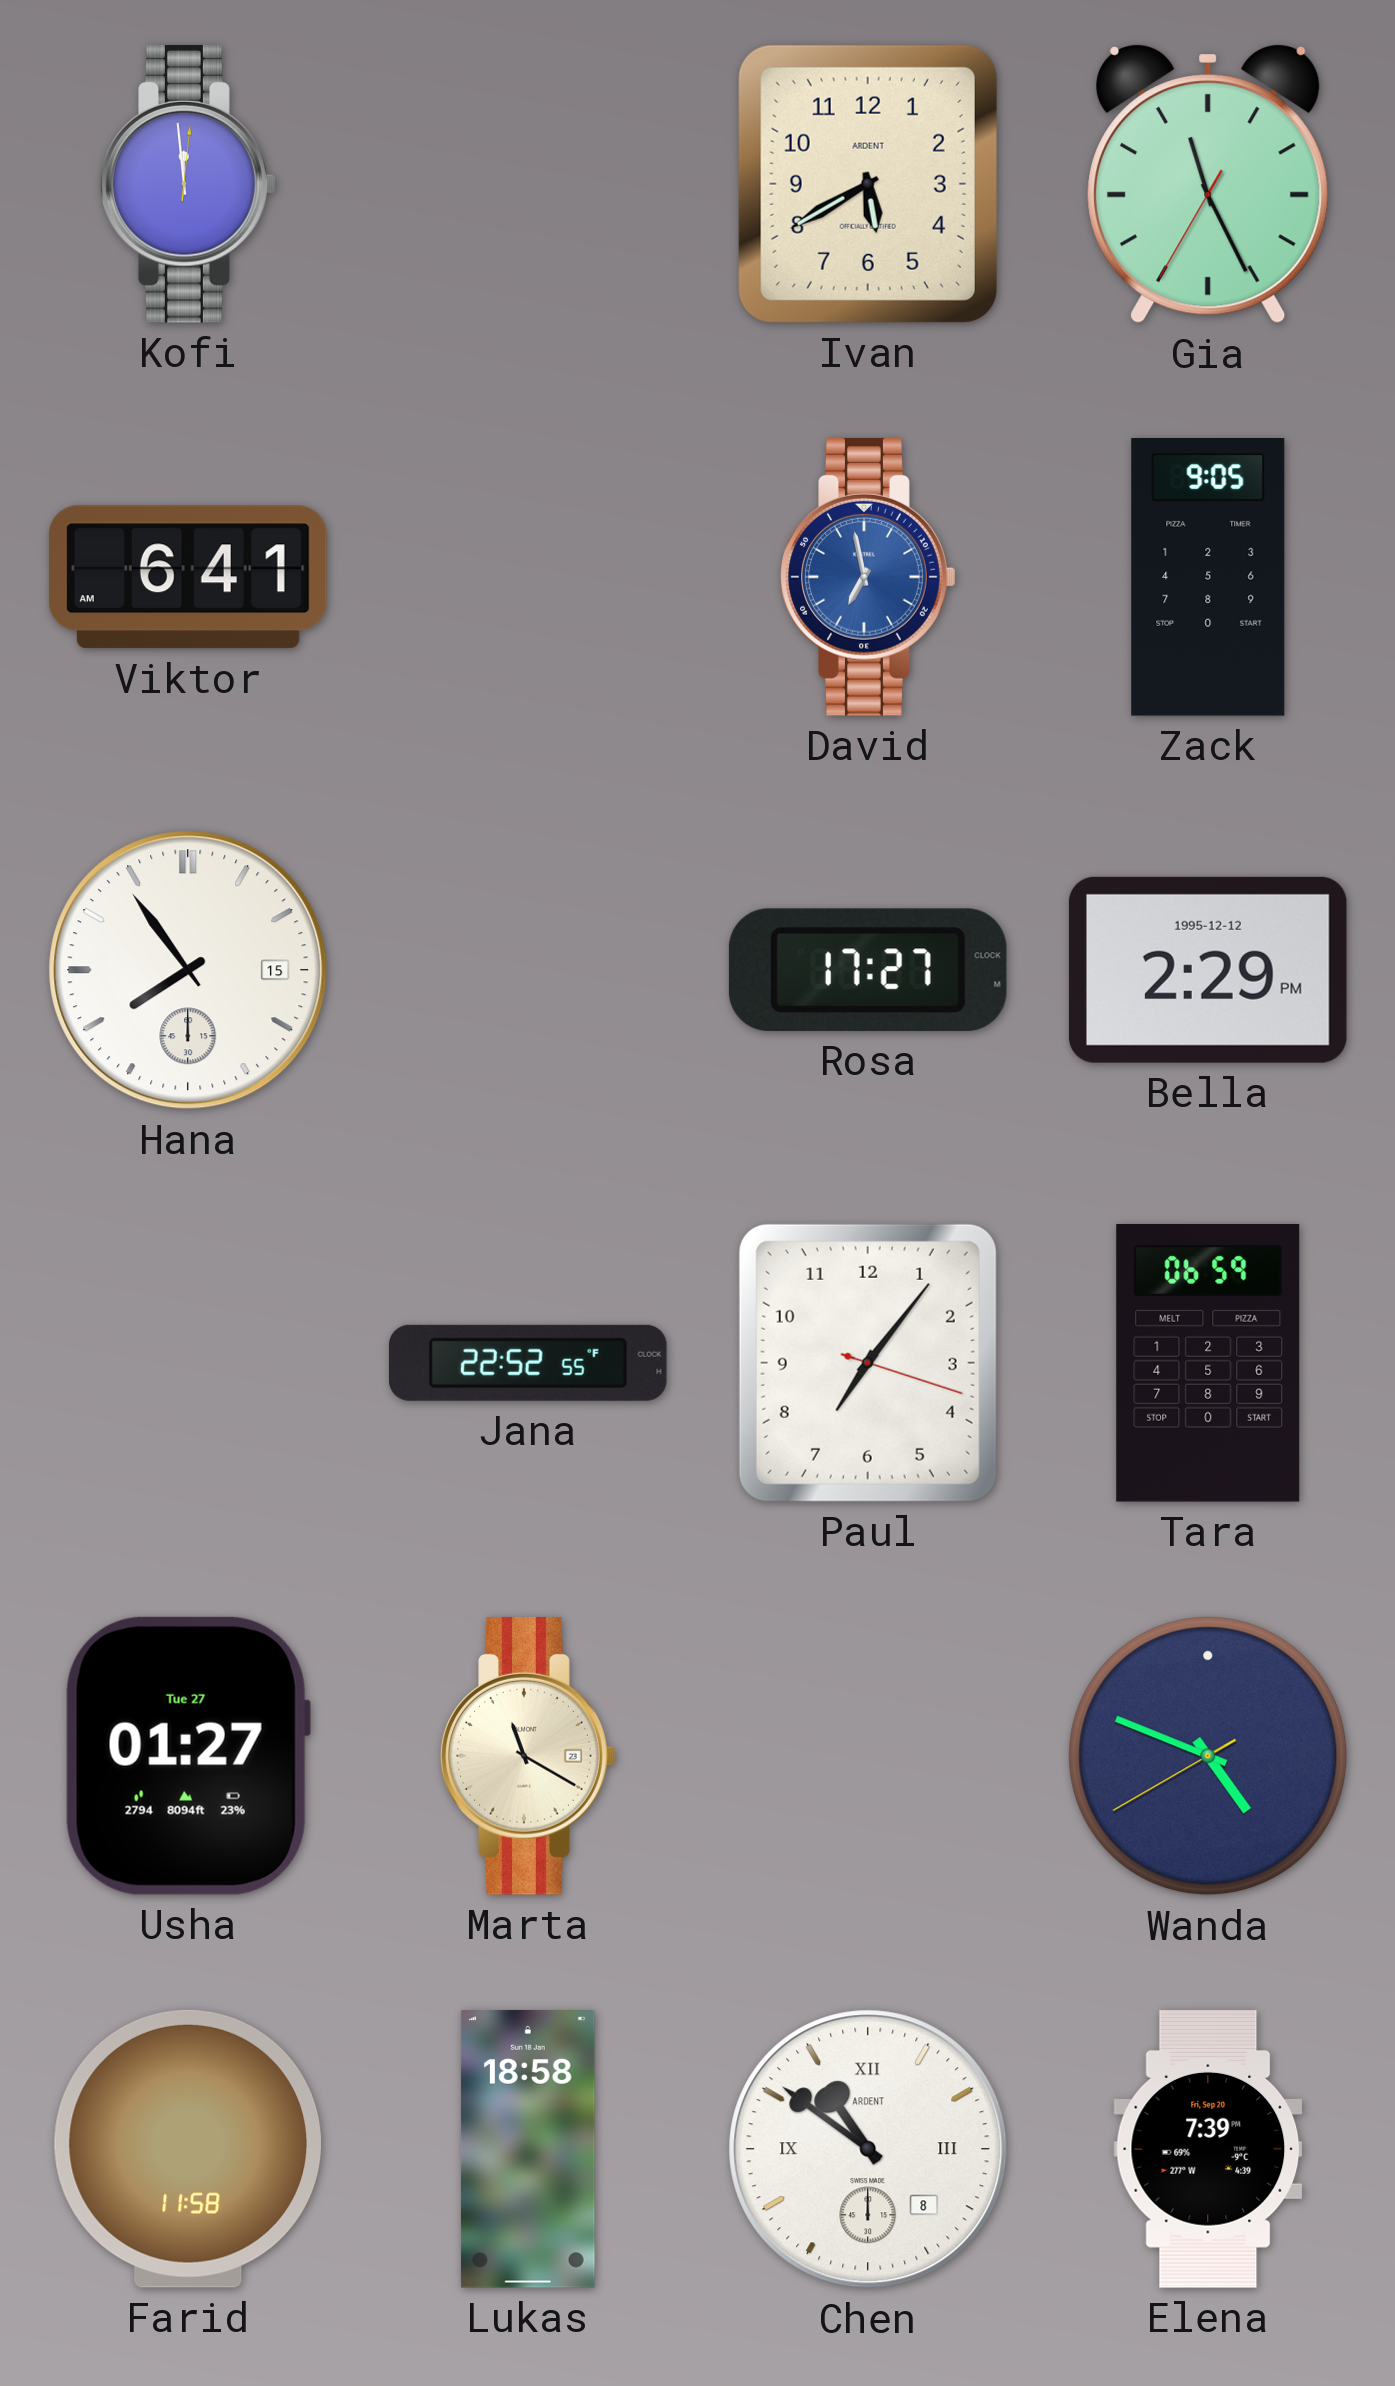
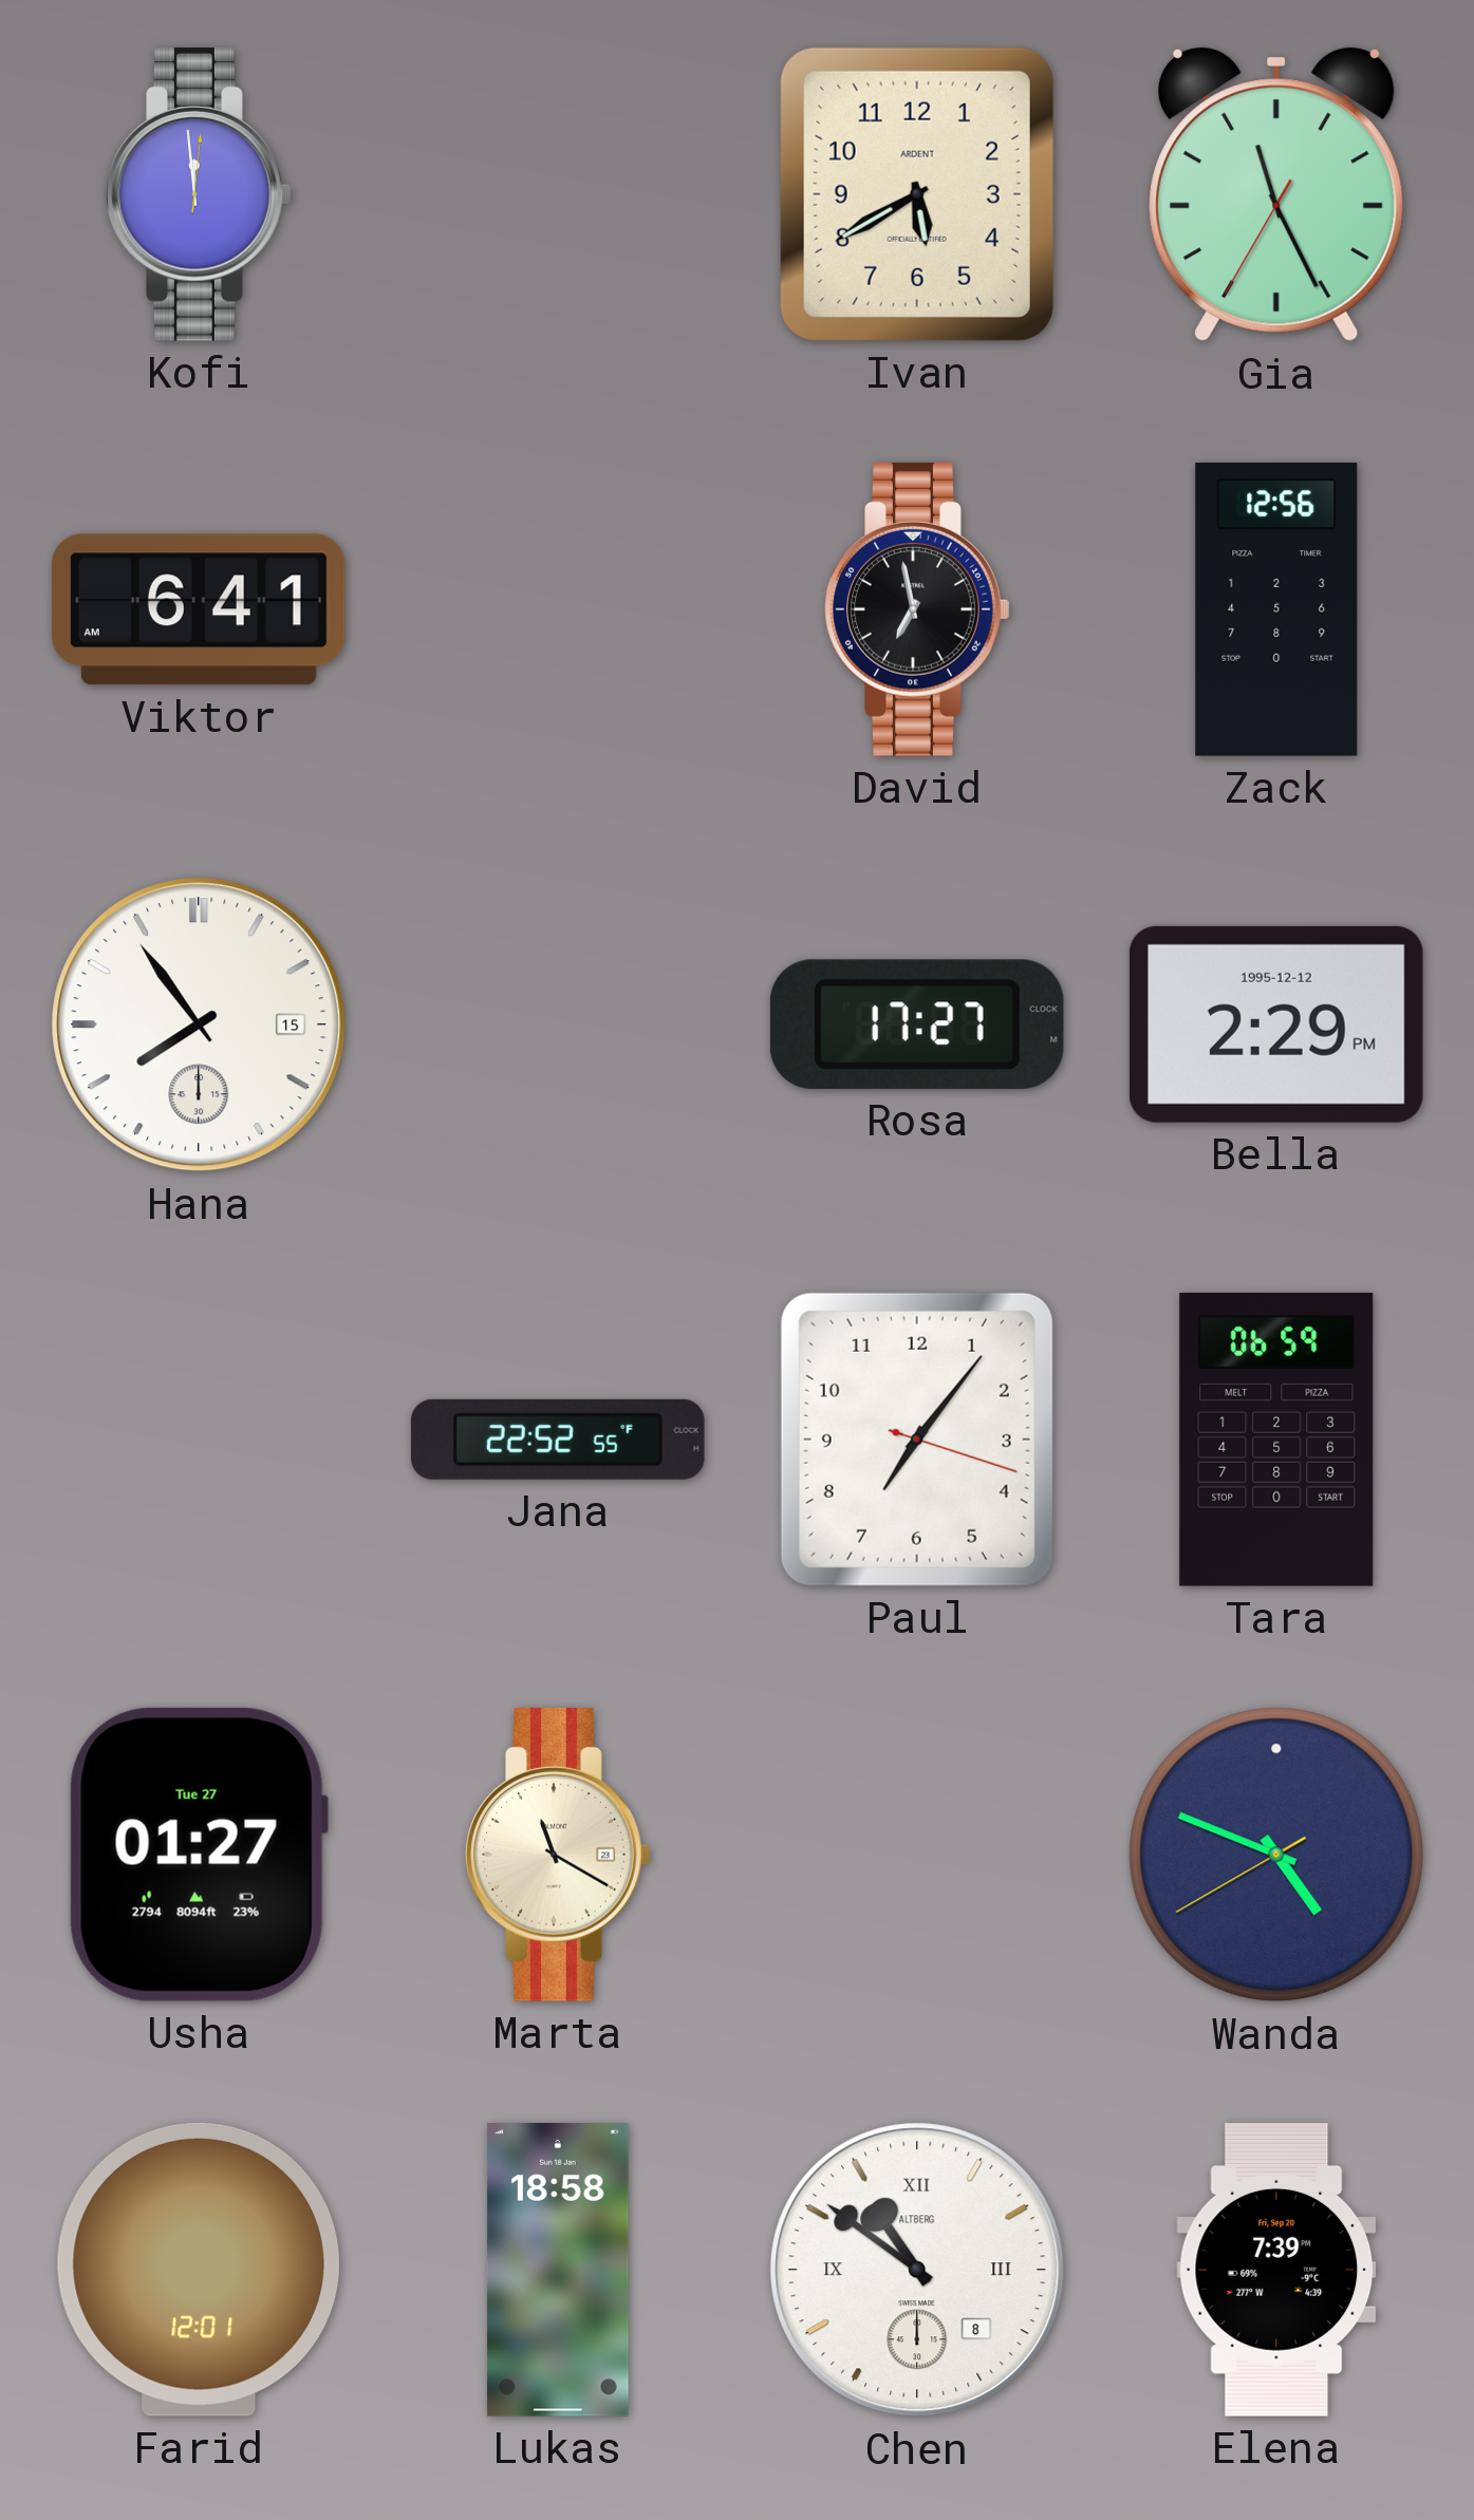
David dial: blue -> black
Zack: 9:05 -> 12:56
Farid: 11:58 -> 12:01
Chen brand: ARDENT -> ALTBERG
